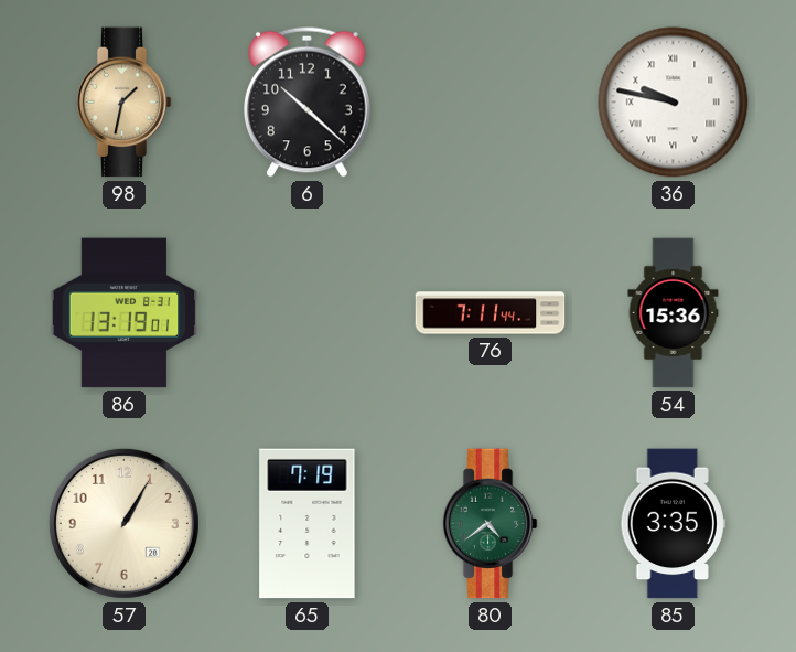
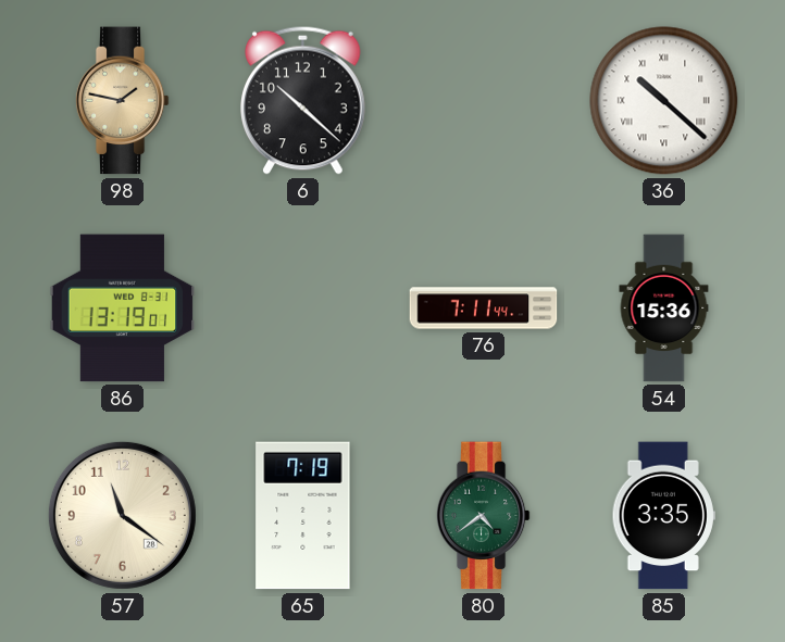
98: 1:32 -> 1:47
36: 9:47 -> 10:22
57: 1:05 -> 11:21
